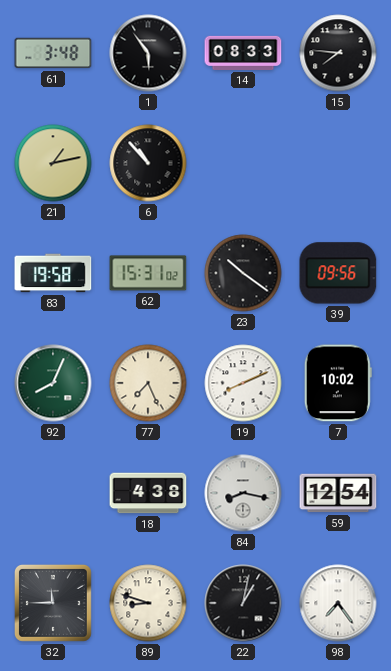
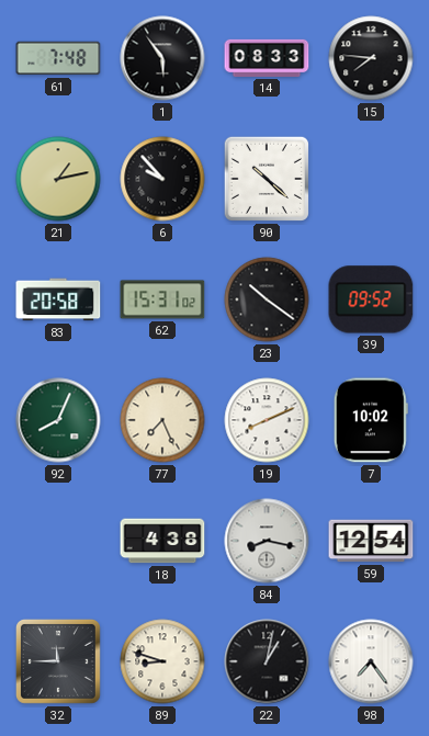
61: 3:48 -> 7:48
6: 10:53 -> 9:53
90: none -> 10:22
83: 19:58 -> 20:58
39: 09:56 -> 09:52
